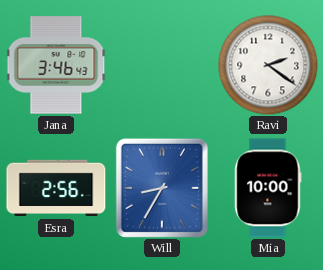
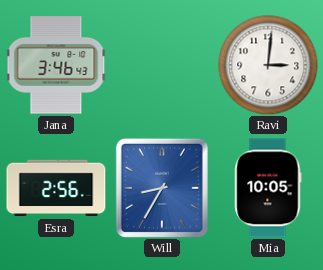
Ravi: 2:21 -> 3:01
Mia: 10:00 -> 10:05
